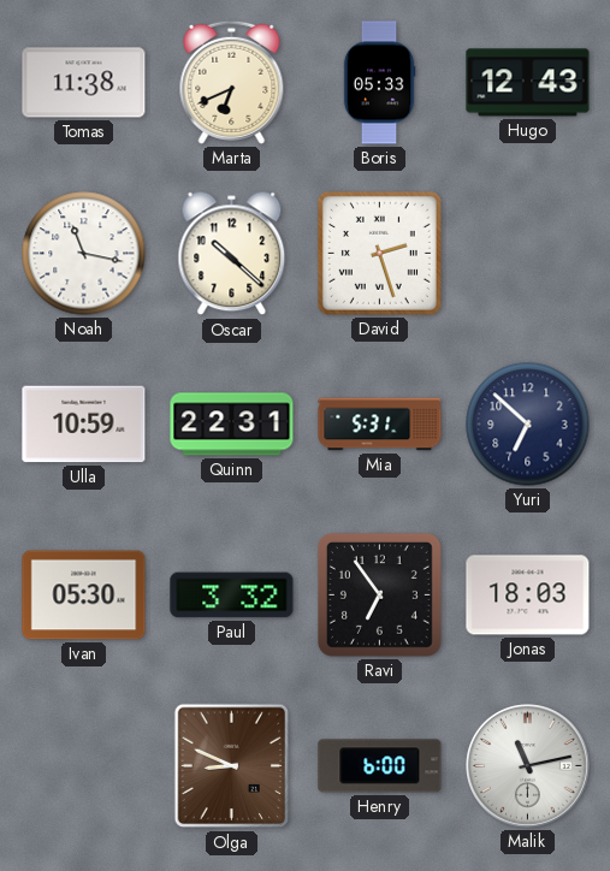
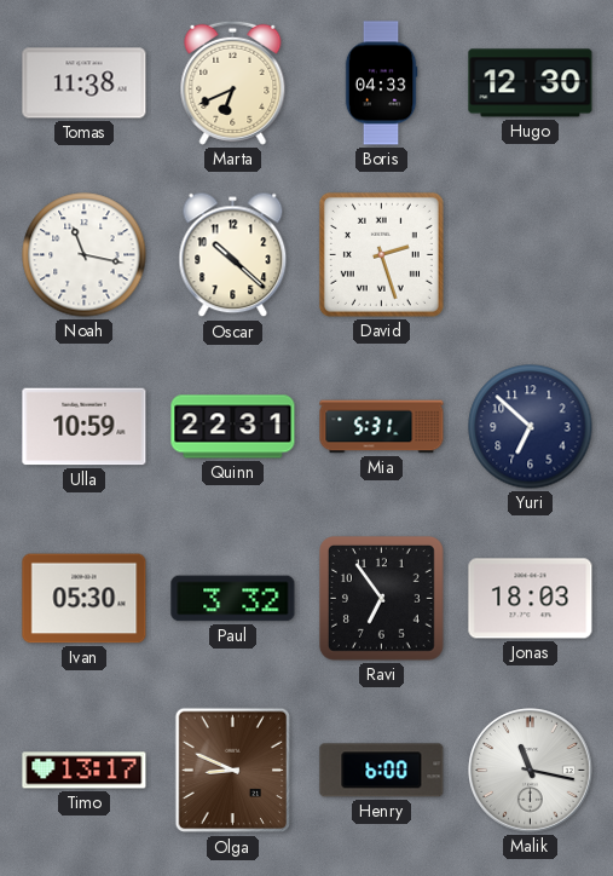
Boris: 05:33 -> 04:33
Hugo: 12:43 -> 12:30
Timo: none -> 13:17
Malik: 11:13 -> 11:17
